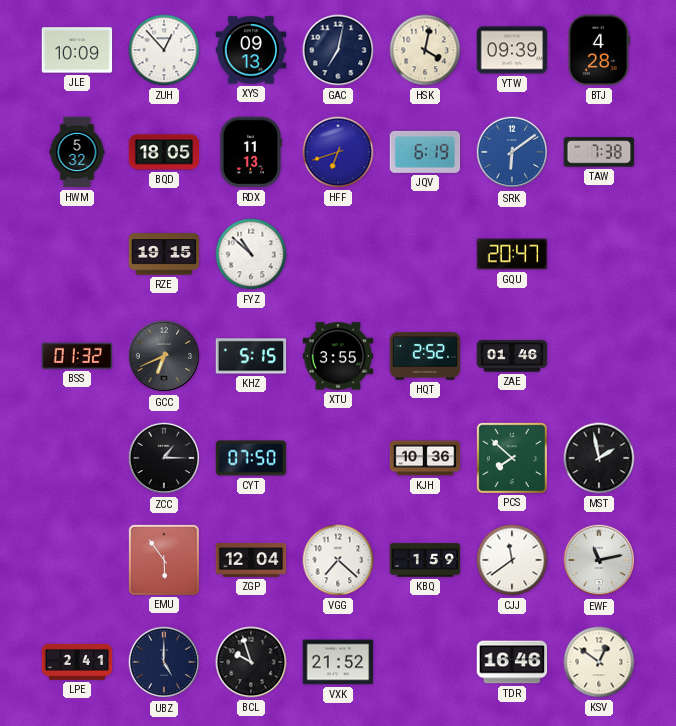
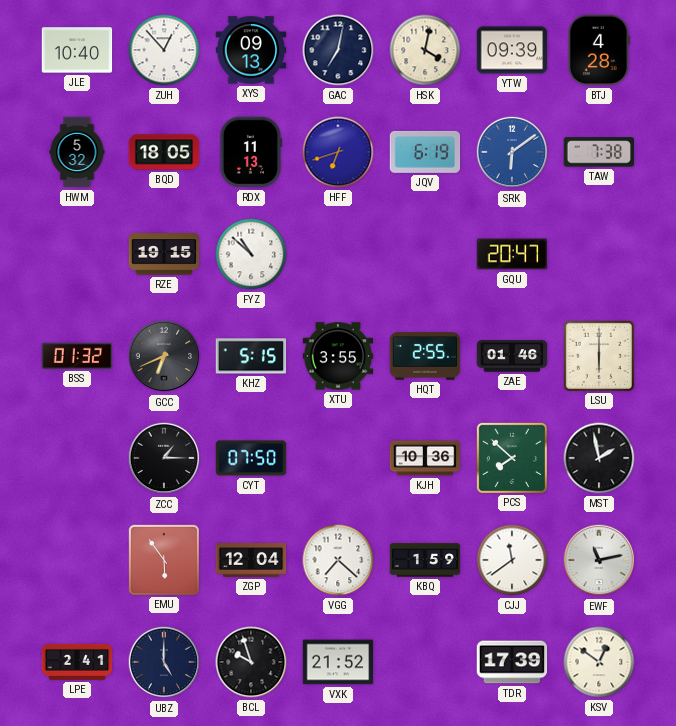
JLE: 10:09 -> 10:40
HQT: 2:52 -> 2:55
LSU: none -> 6:00
TDR: 16:46 -> 17:39
